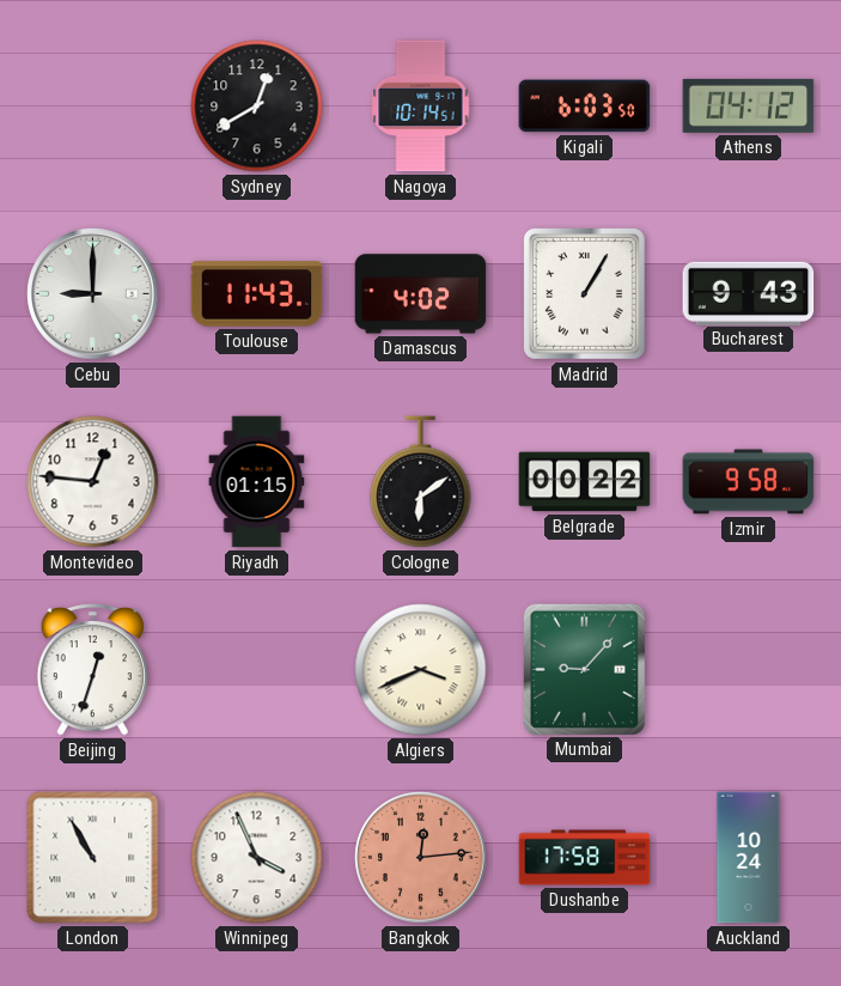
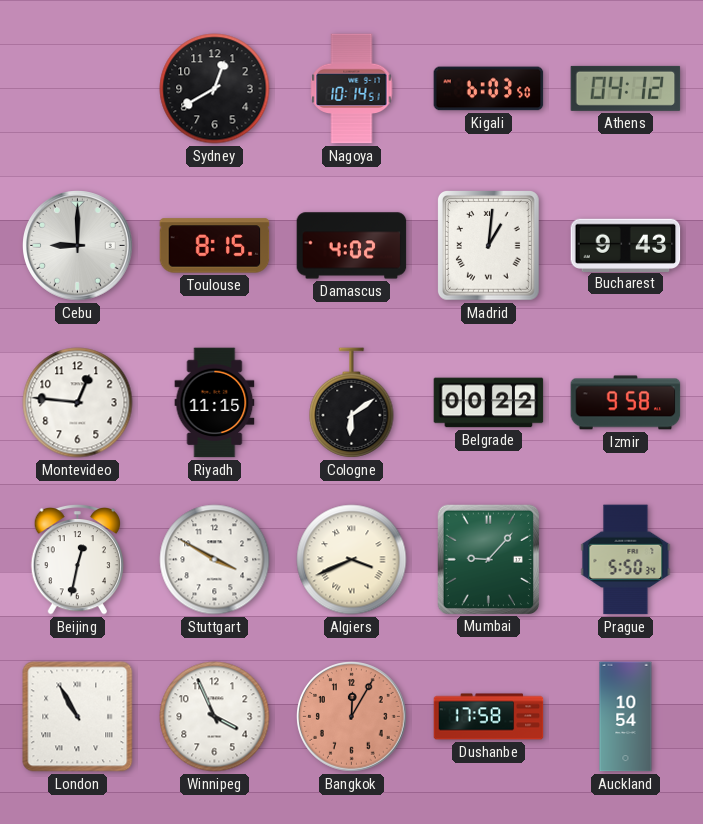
Toulouse: 11:43 -> 8:15
Madrid: 1:05 -> 1:01
Riyadh: 01:15 -> 11:15
Beijing: 12:33 -> 12:32
Stuttgart: none -> 3:50
Prague: none -> 5:50
Bangkok: 12:14 -> 12:05
Auckland: 10:24 -> 10:54
